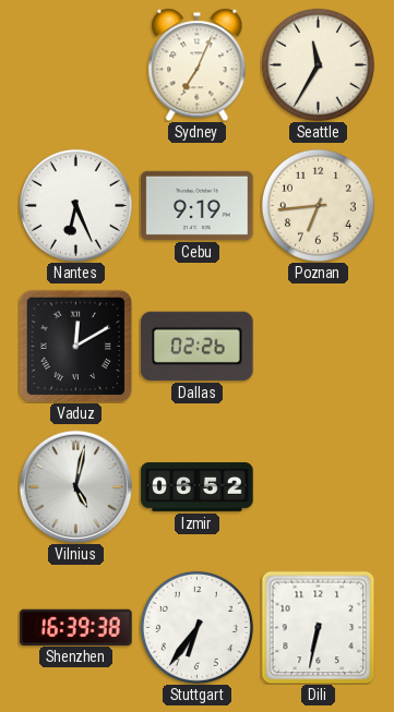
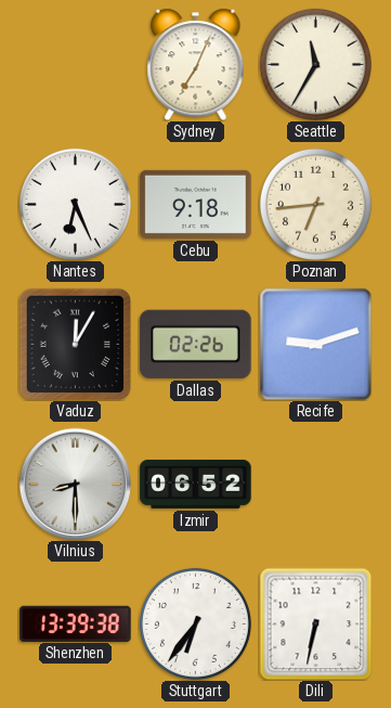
Cebu: 9:19 -> 9:18
Vaduz: 12:10 -> 12:05
Recife: none -> 9:12
Vilnius: 5:02 -> 8:30
Shenzhen: 16:39 -> 13:39
